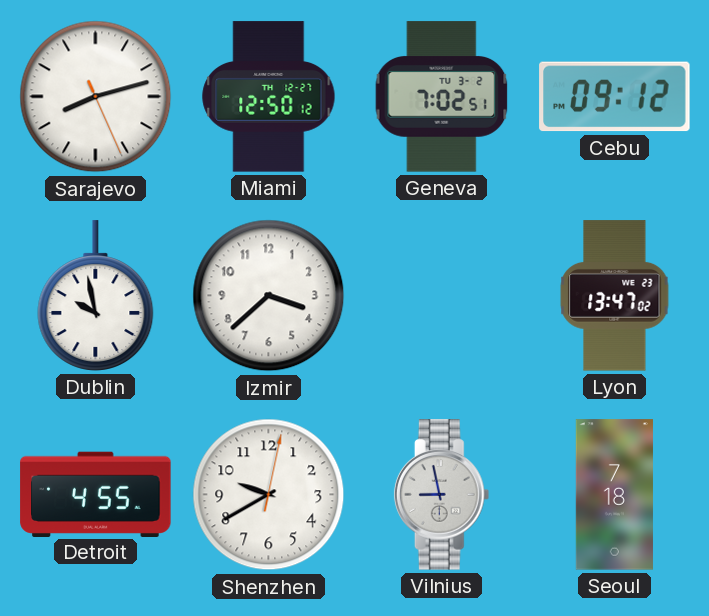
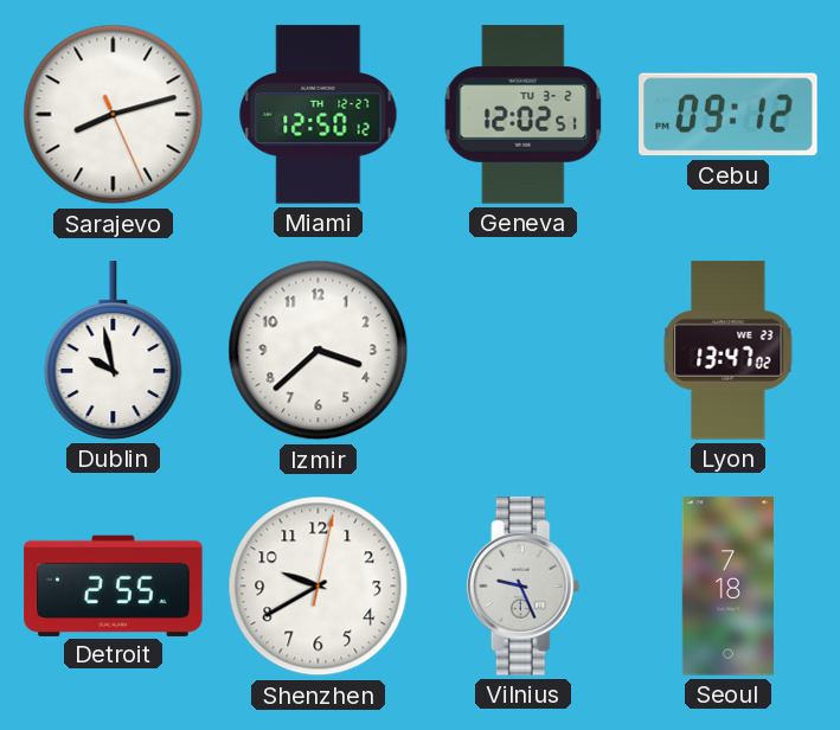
Geneva: 7:02 -> 12:02
Detroit: 4:55 -> 2:55
Vilnius: 8:58 -> 9:26
